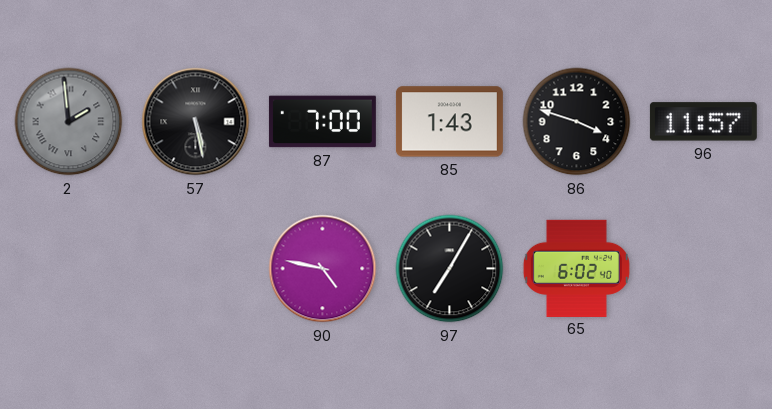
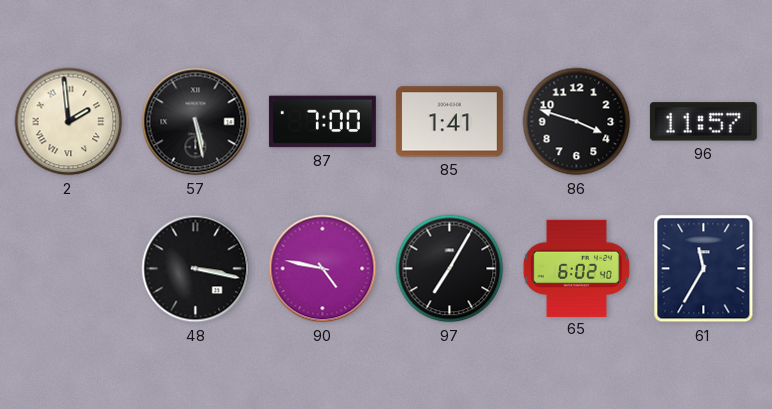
2 dial: grey -> cream
85: 1:43 -> 1:41
48: none -> 3:17
61: none -> 11:35
